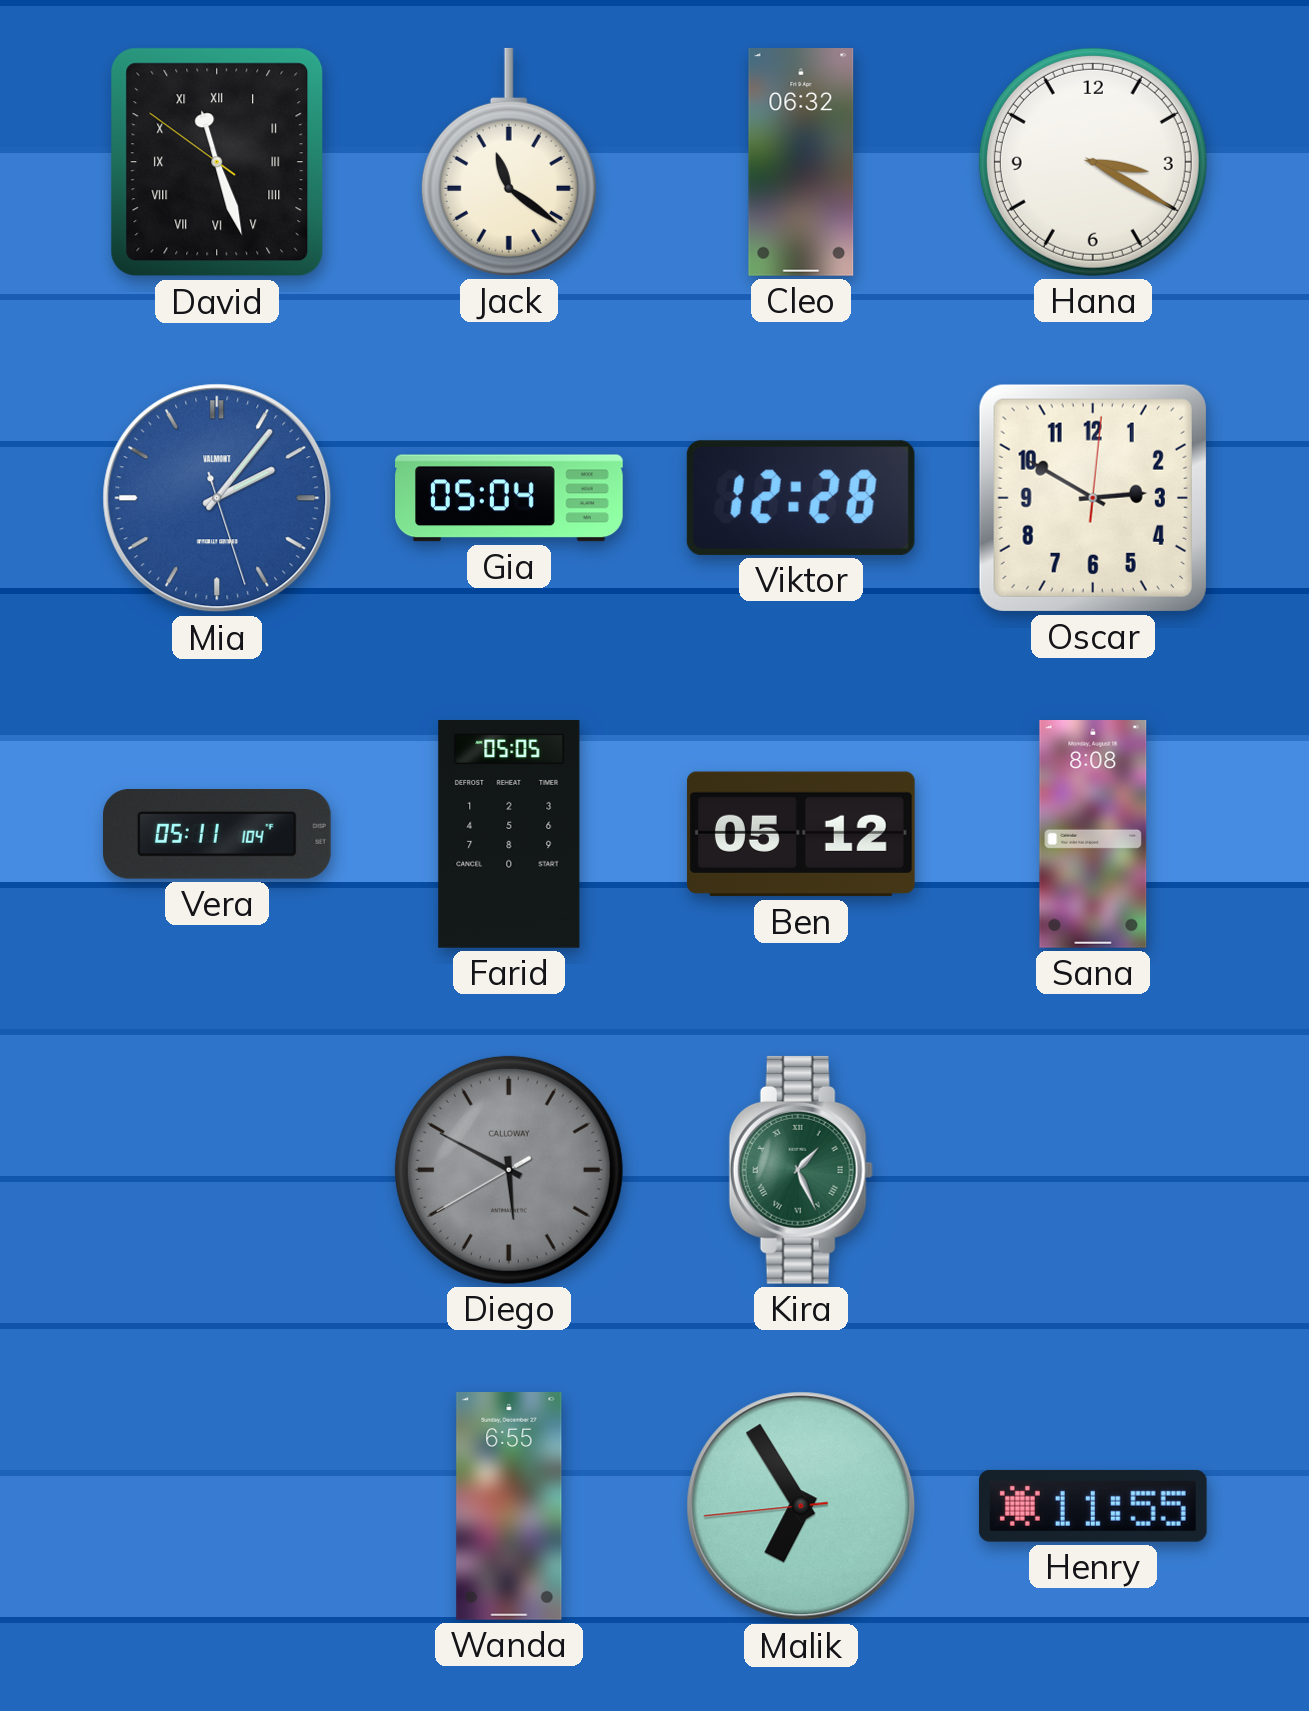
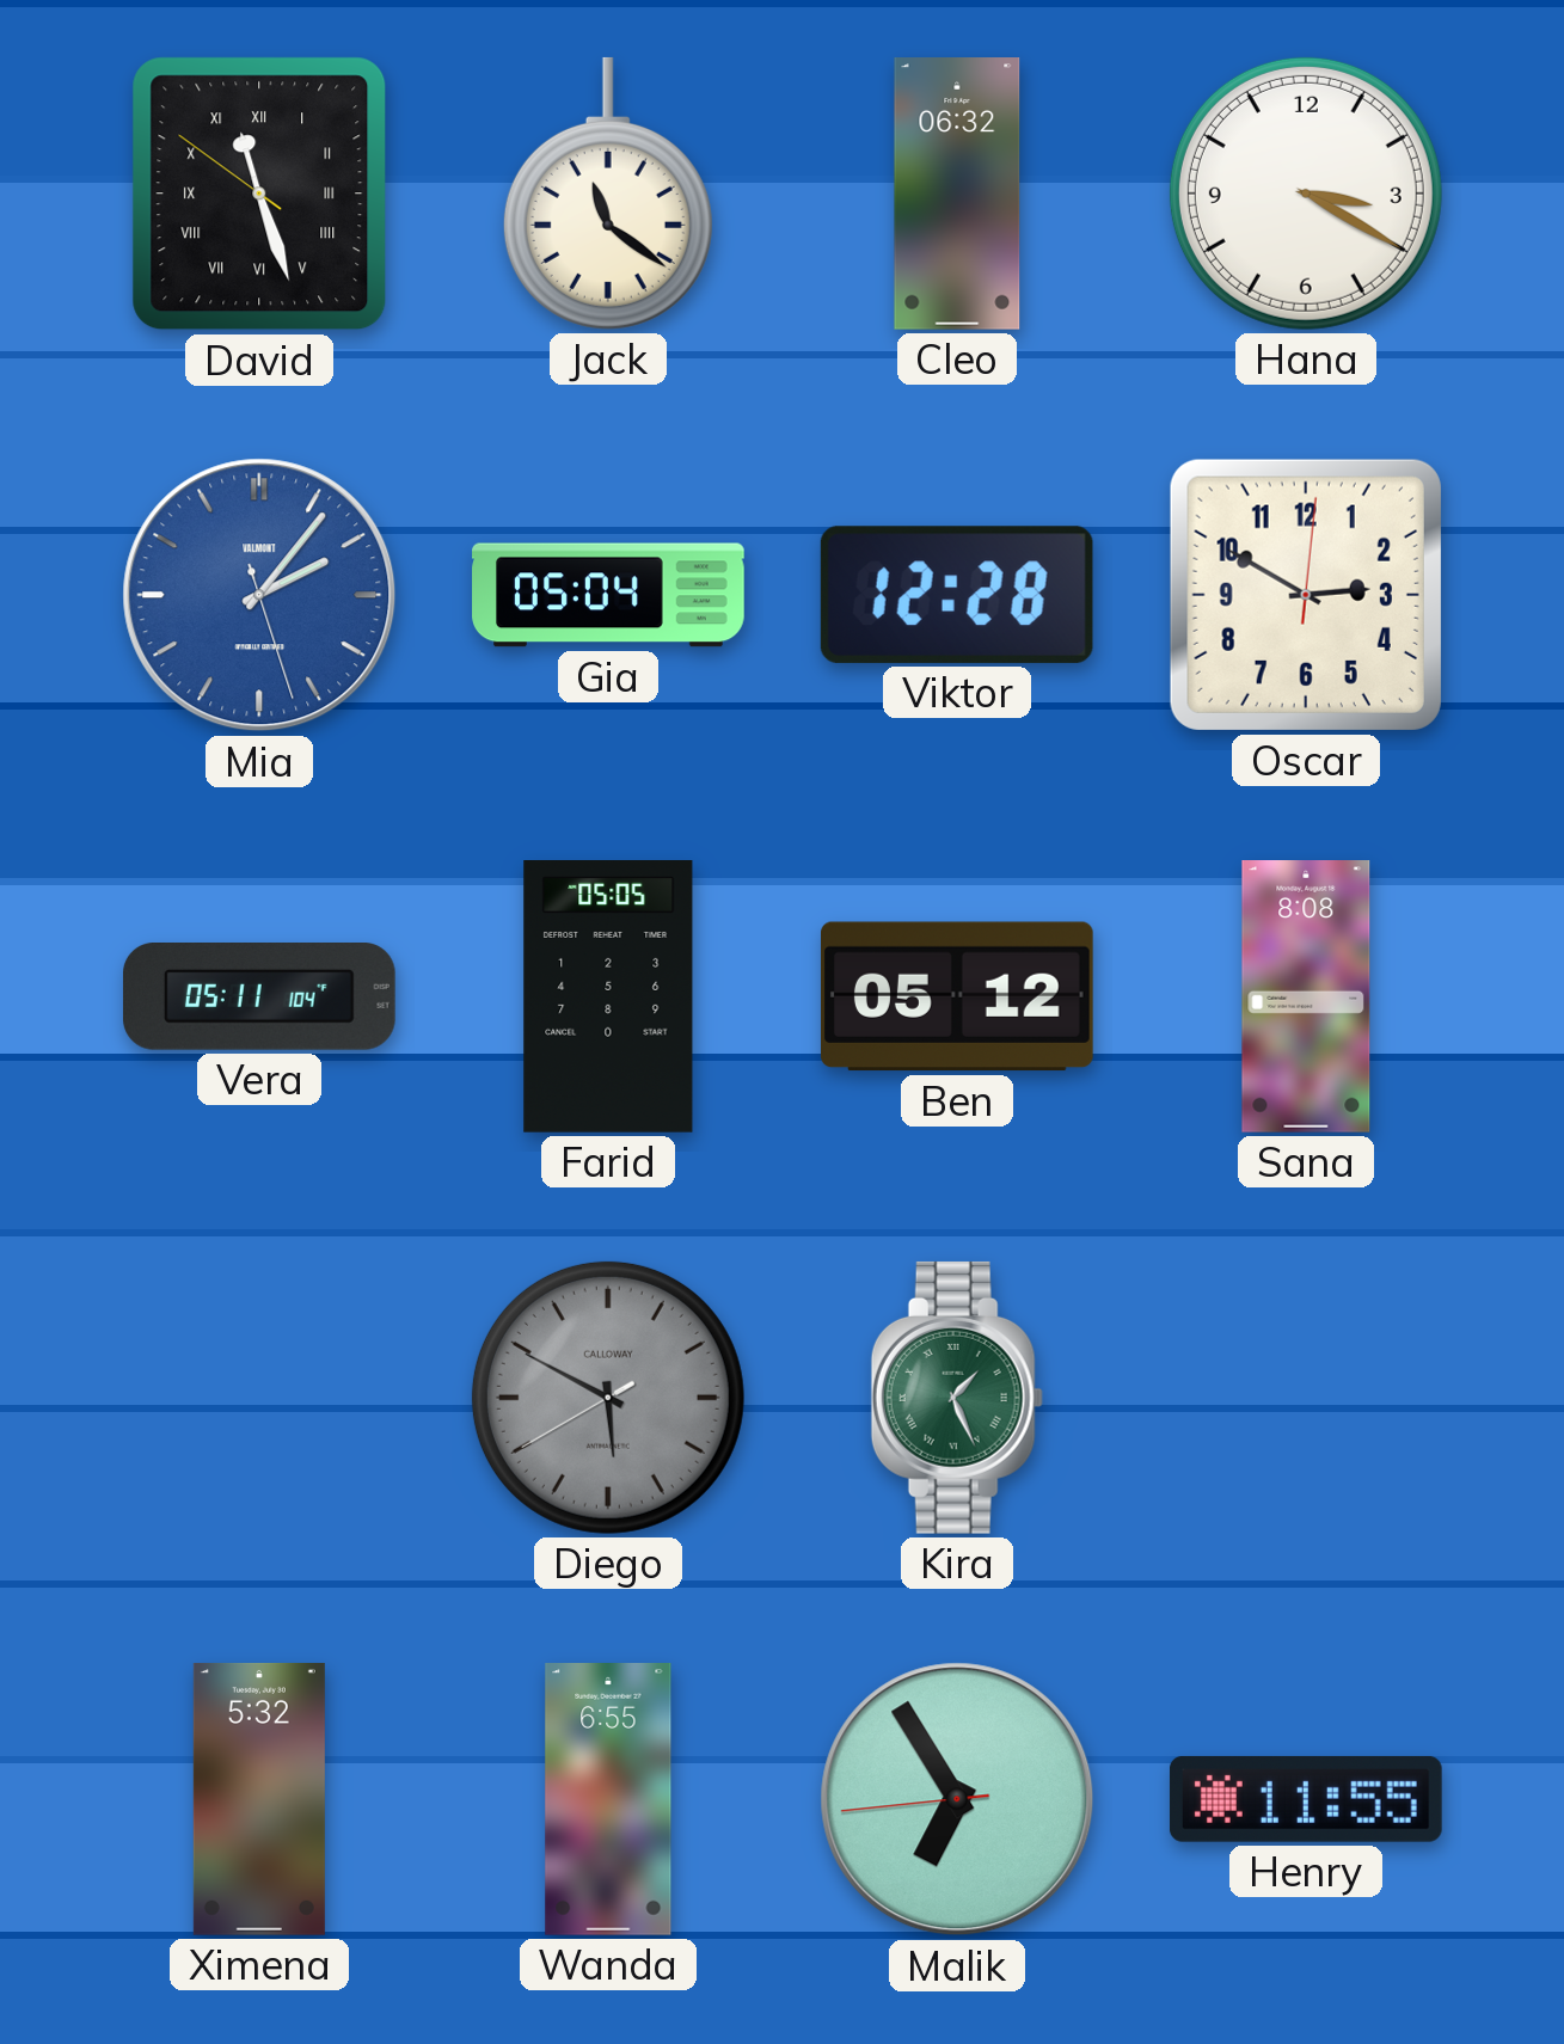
Ximena: none -> 5:32
